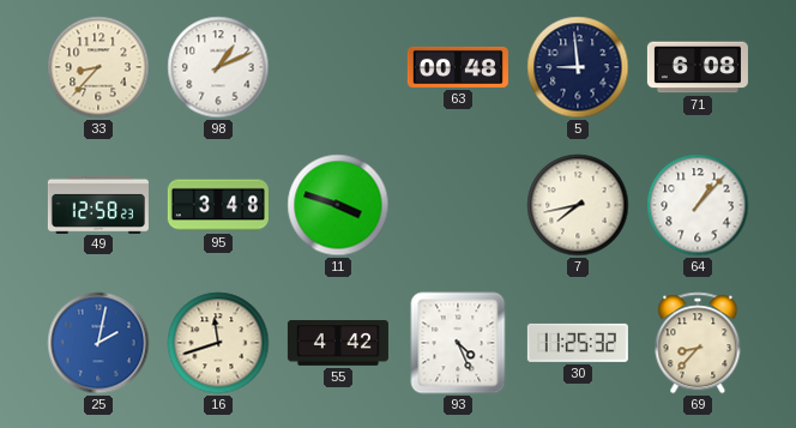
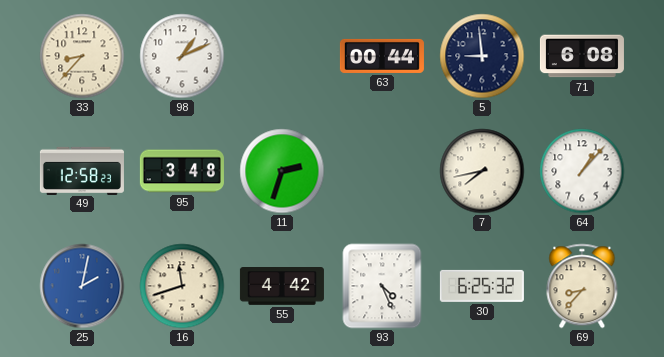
63: 00:48 -> 00:44
11: 3:48 -> 2:33
30: 11:25 -> 6:25
